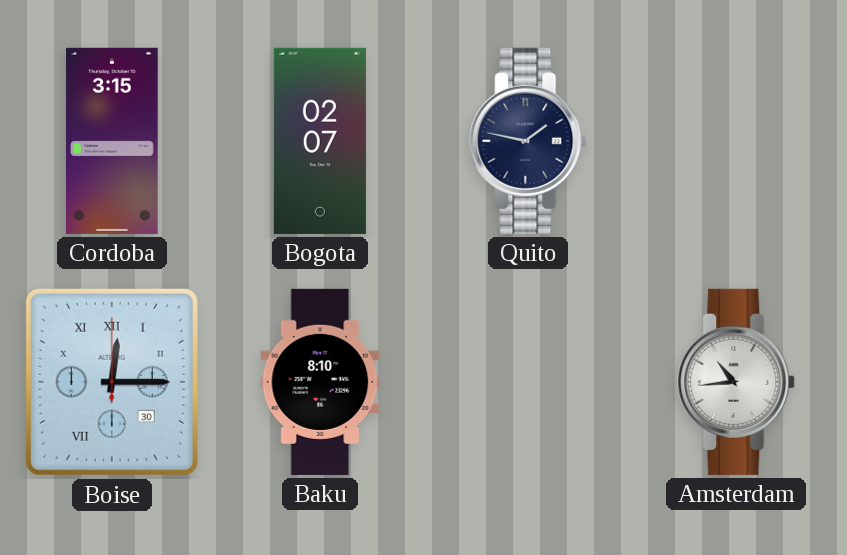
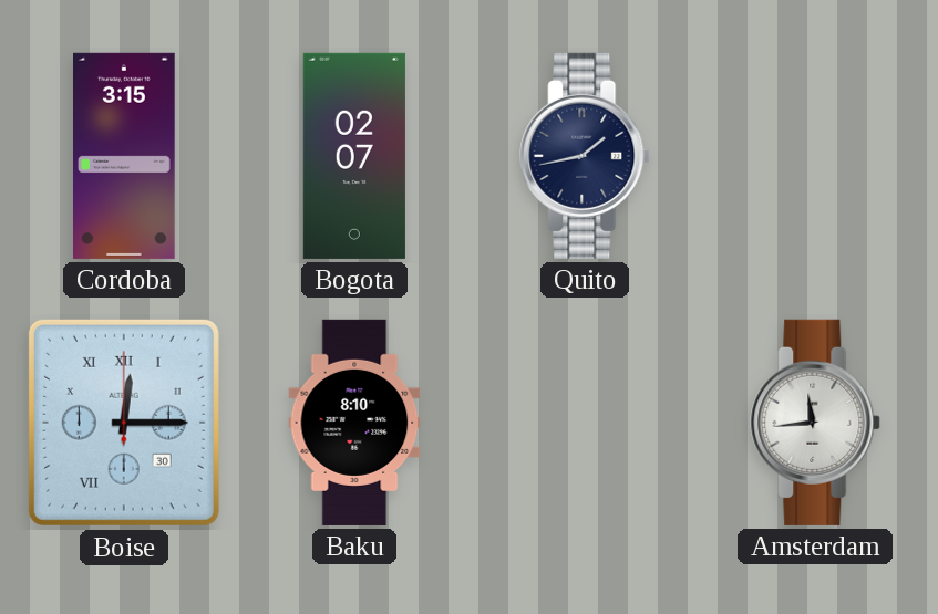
Quito: 1:47 -> 1:43
Amsterdam: 10:44 -> 11:44
